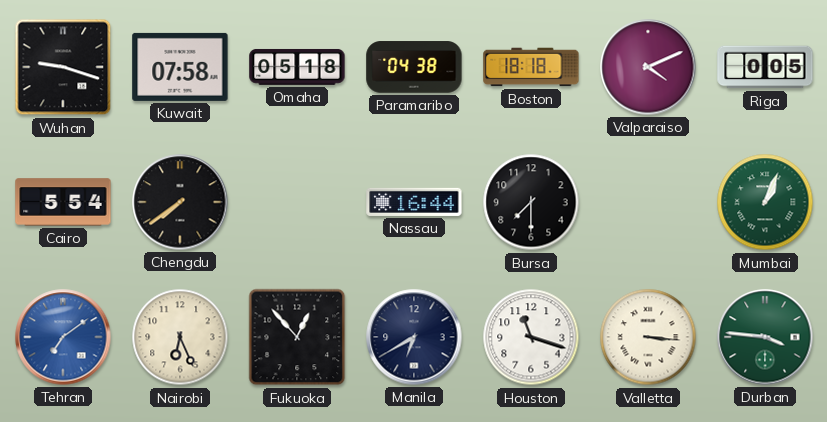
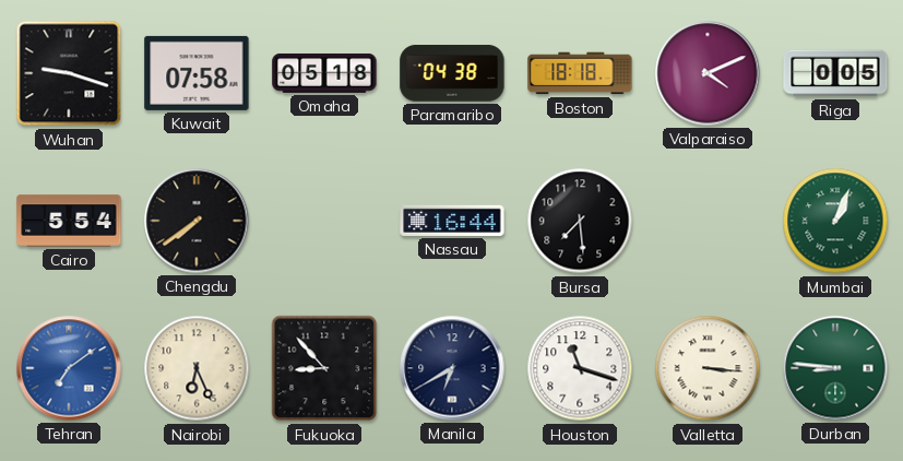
Bursa: 7:30 -> 7:29
Fukuoka: 12:53 -> 8:53
Durban: 3:46 -> 8:46
